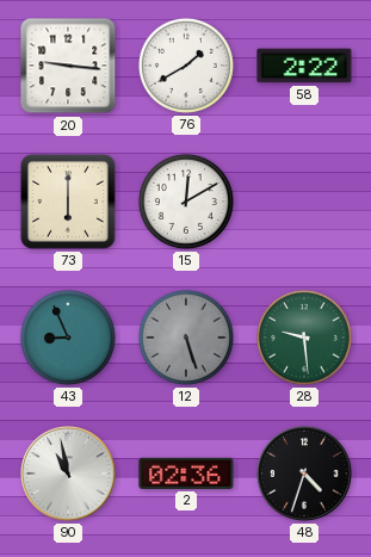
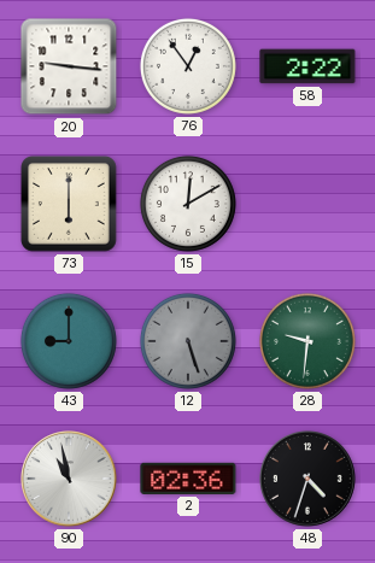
76: 1:40 -> 12:54
43: 8:56 -> 9:00
28: 9:29 -> 9:31
